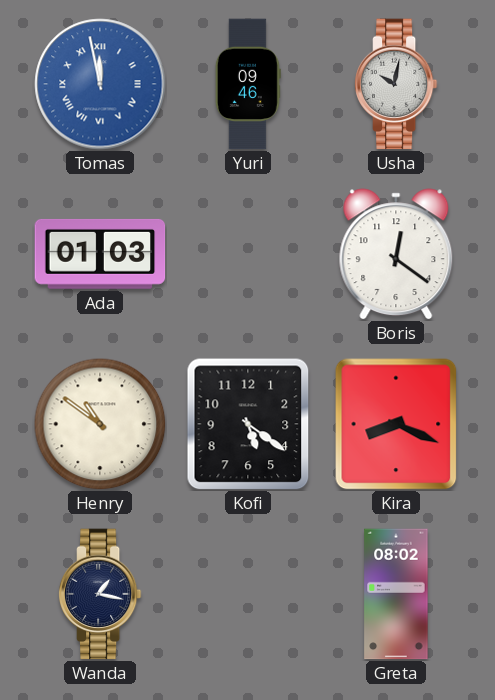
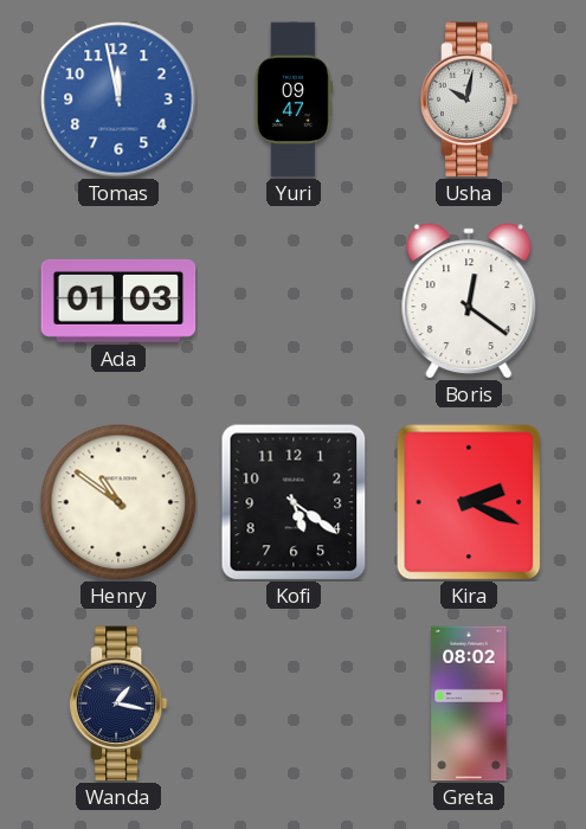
Tomas numerals: Roman -> Arabic
Yuri: 09:46 -> 09:47
Kira: 8:19 -> 2:19
